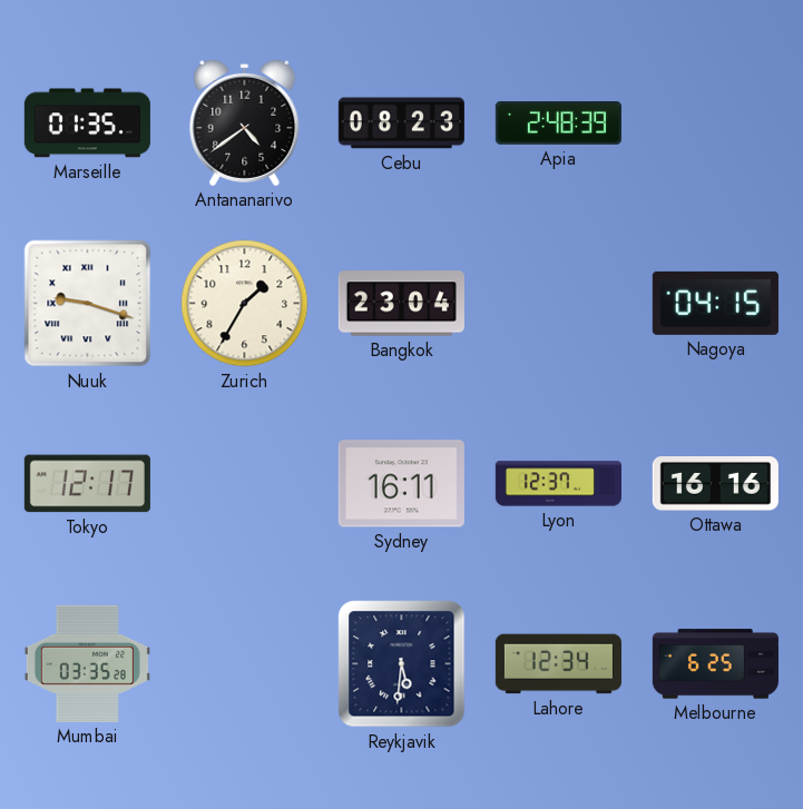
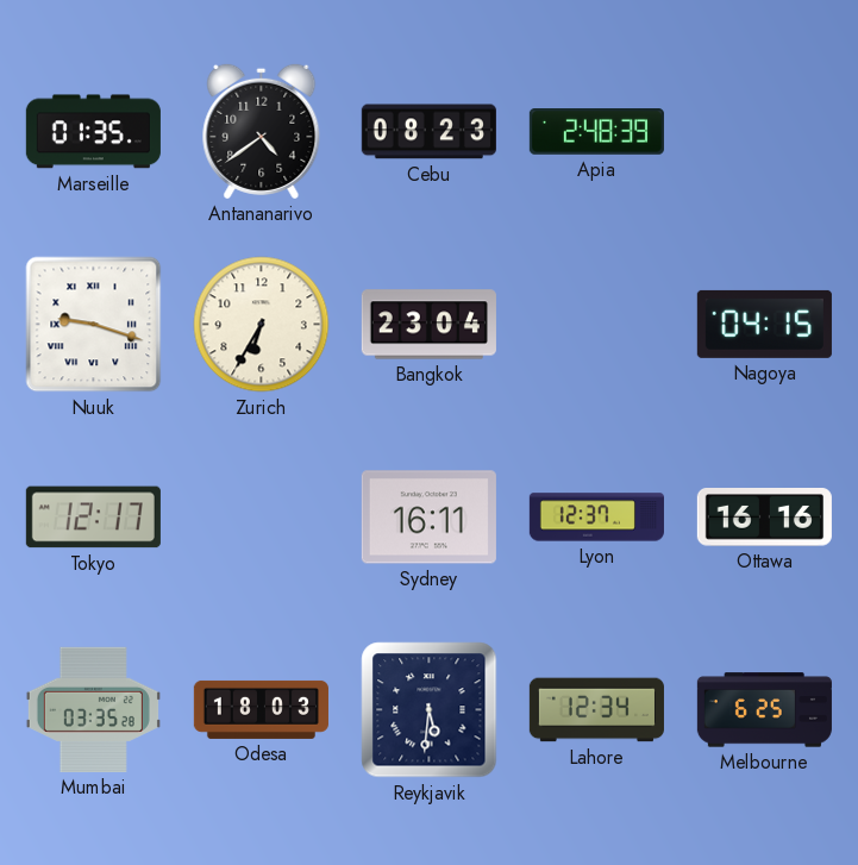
Zurich: 1:35 -> 6:35
Odesa: none -> 18:03
